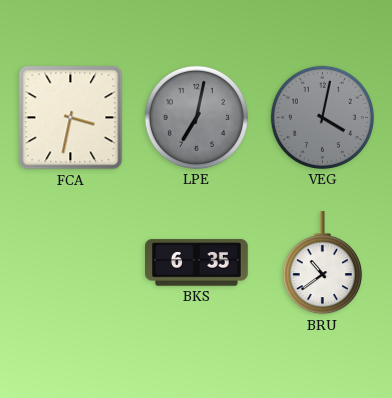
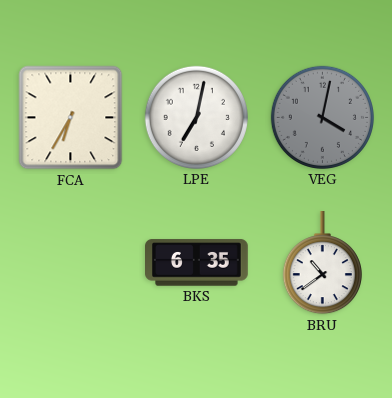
FCA: 3:32 -> 6:35
LPE dial: grey -> white
